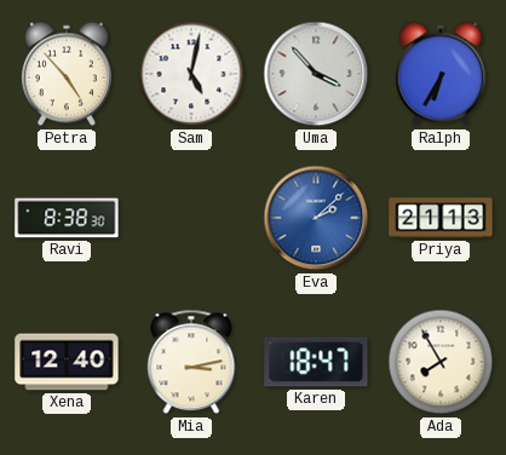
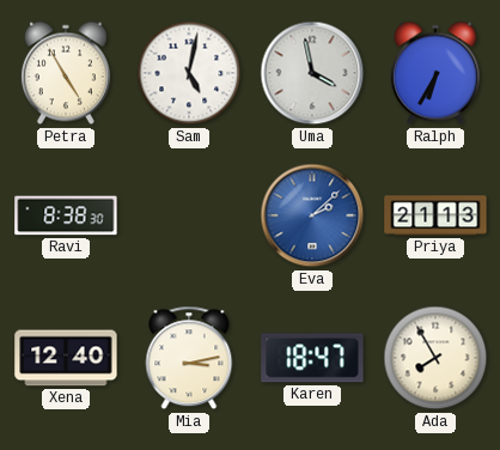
Petra: 4:53 -> 4:55
Uma: 3:53 -> 3:58
